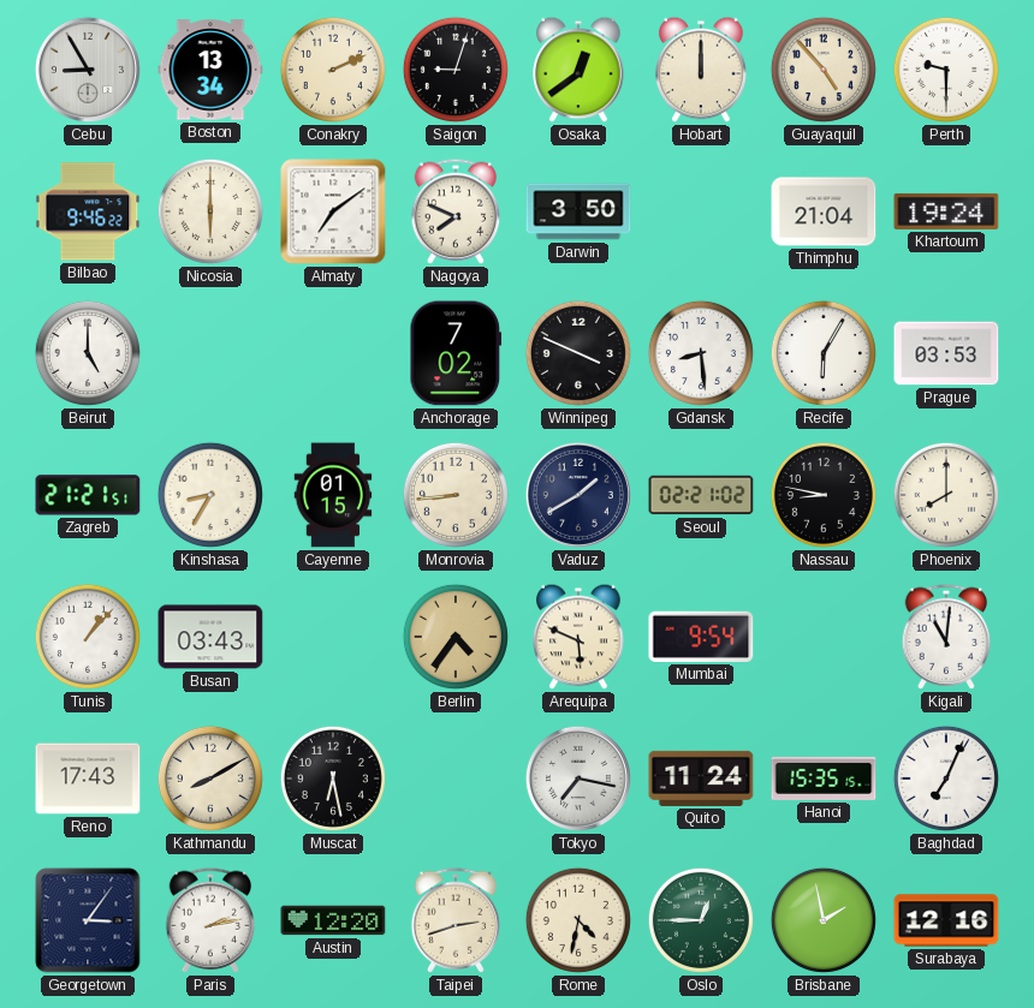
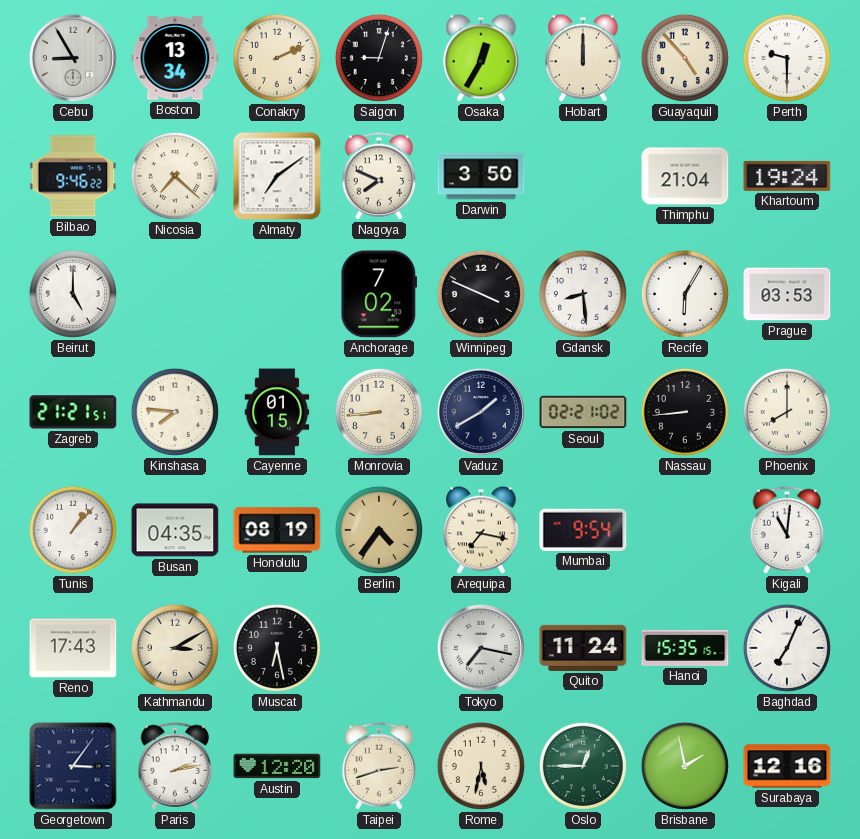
Osaka: 12:39 -> 12:35
Nicosia: 6:00 -> 7:22
Kinshasa: 8:35 -> 7:46
Nassau: 8:47 -> 8:44
Busan: 03:43 -> 04:35
Honolulu: none -> 08:19
Arequipa: 5:49 -> 7:17
Kathmandu: 8:10 -> 3:10
Rome: 4:32 -> 5:32
